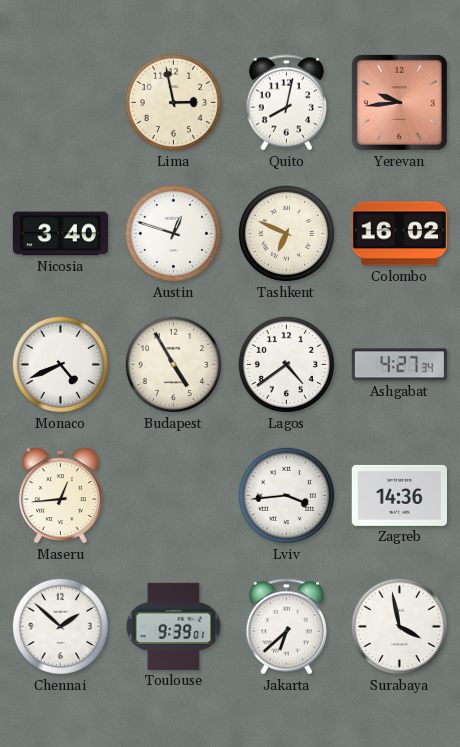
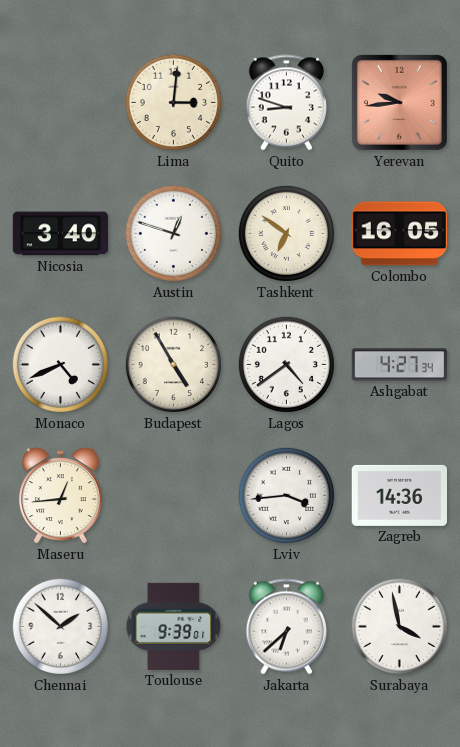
Lima: 2:58 -> 3:01
Quito: 8:02 -> 8:48
Tashkent: 6:49 -> 6:51
Colombo: 16:02 -> 16:05
